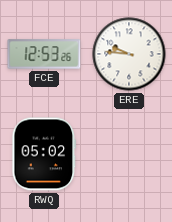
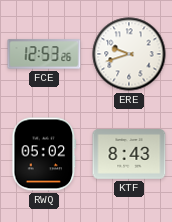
ERE: 9:46 -> 9:42
KTF: none -> 8:43
